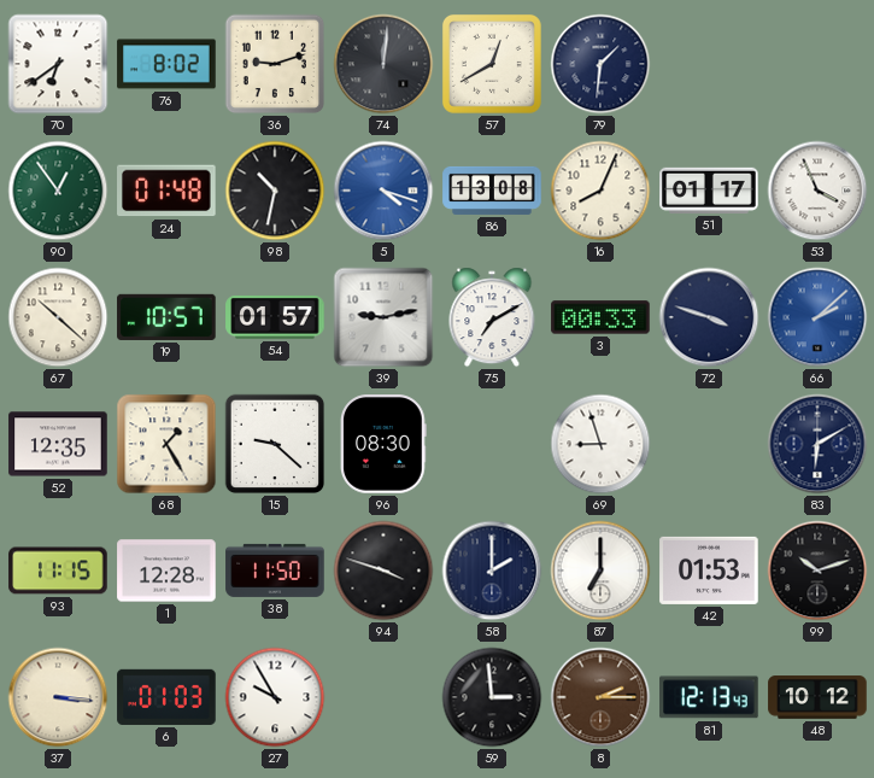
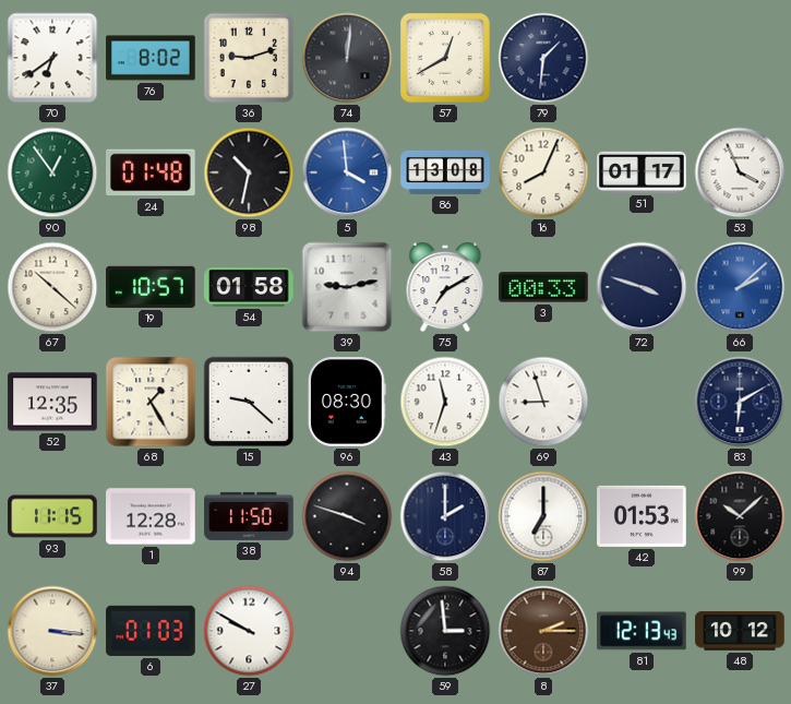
5: 4:18 -> 3:59
54: 01:57 -> 01:58
43: none -> 11:33
99: 10:12 -> 10:08
27: 9:55 -> 9:50
